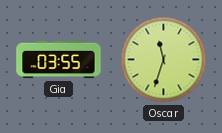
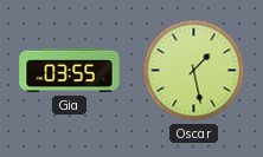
Oscar: 11:33 -> 1:28
